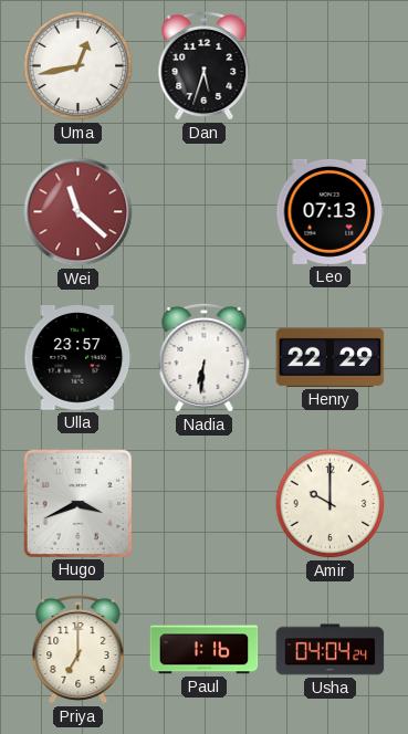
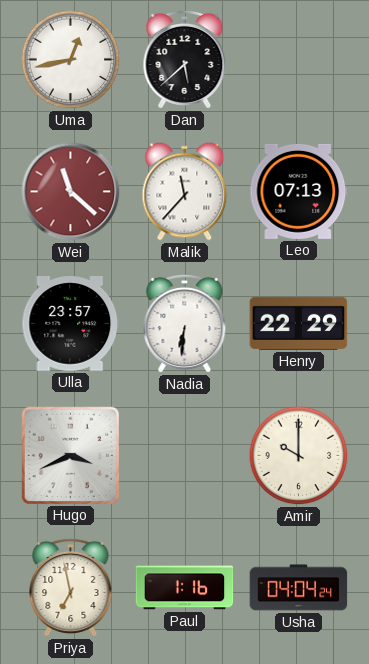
Dan: 5:33 -> 5:38
Malik: none -> 11:37
Priya: 7:00 -> 6:58
